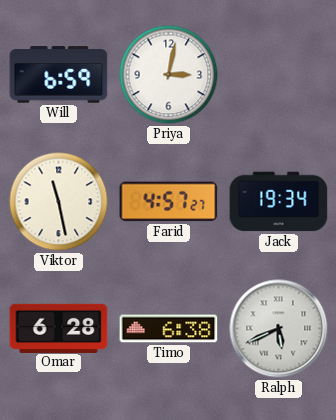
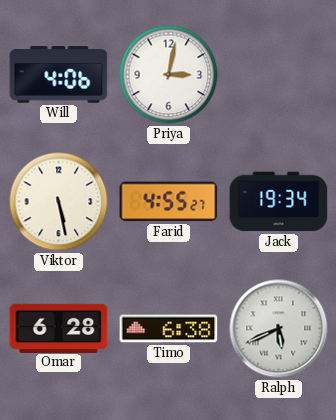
Will: 6:59 -> 4:06
Viktor: 11:28 -> 5:28
Farid: 4:57 -> 4:55
